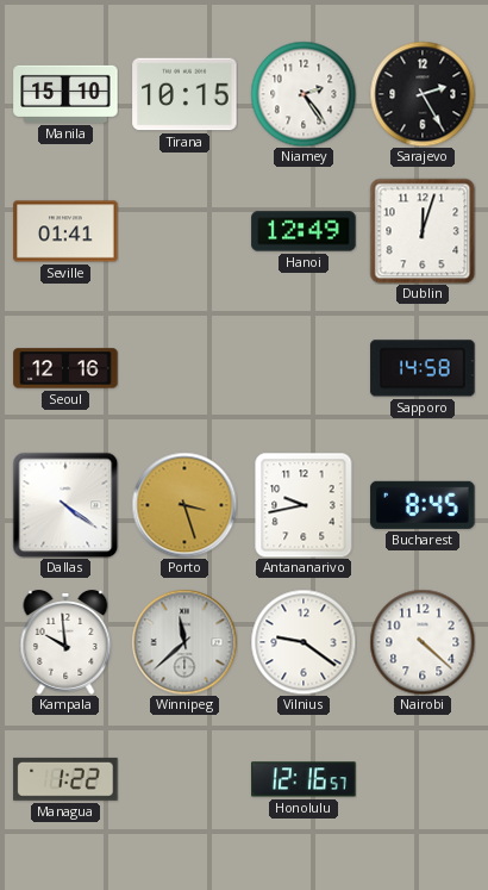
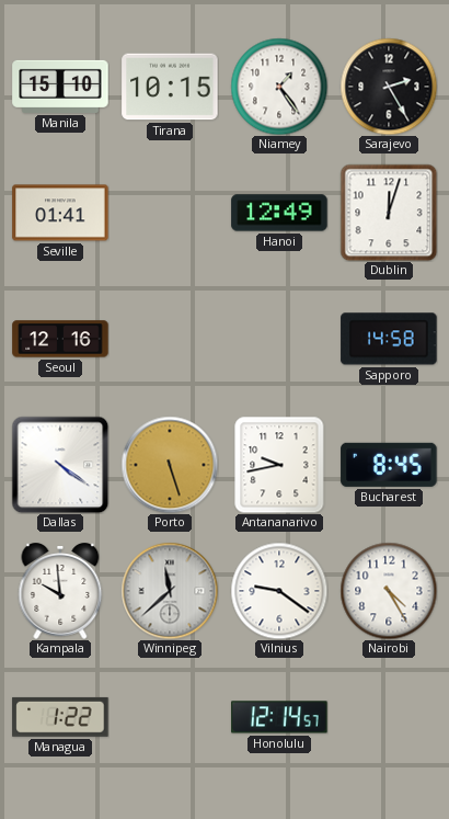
Niamey: 2:24 -> 1:24
Porto: 3:27 -> 5:27
Nairobi: 4:22 -> 4:25
Honolulu: 12:16 -> 12:14
